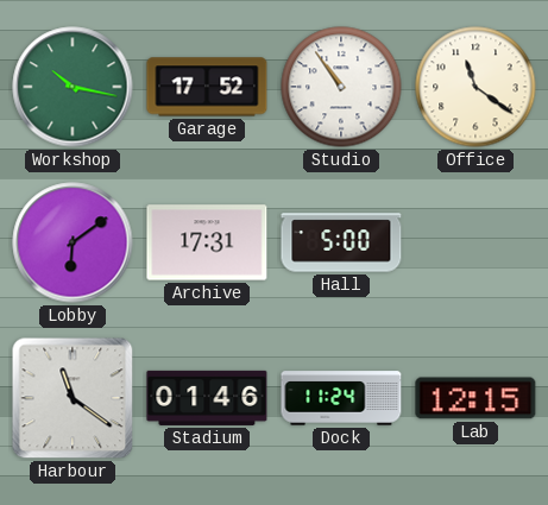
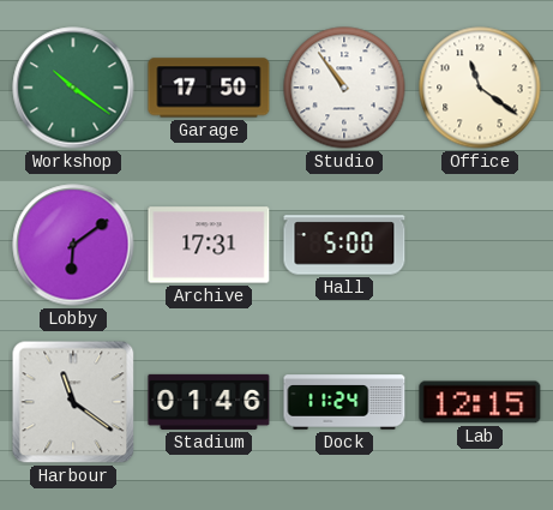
Workshop: 10:17 -> 10:21
Garage: 17:52 -> 17:50
